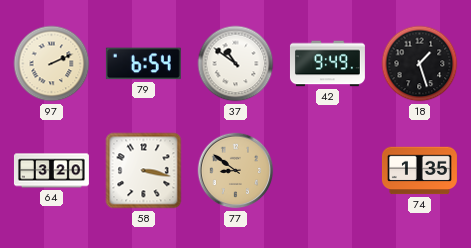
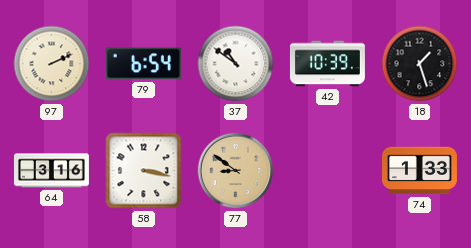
42: 9:49 -> 10:39
64: 3:20 -> 3:16
74: 1:35 -> 1:33
